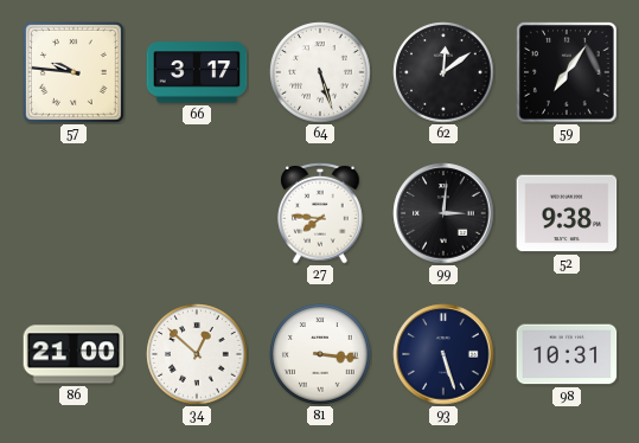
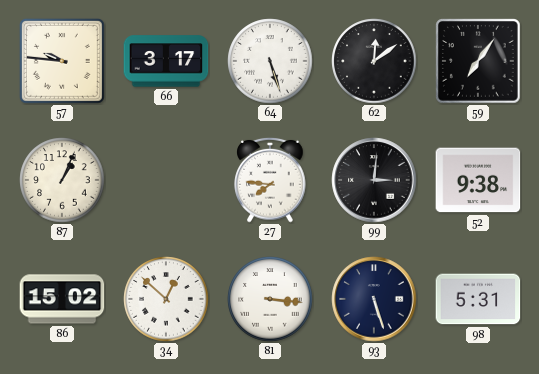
87: none -> 1:04
86: 21:00 -> 15:02
98: 10:31 -> 5:31
